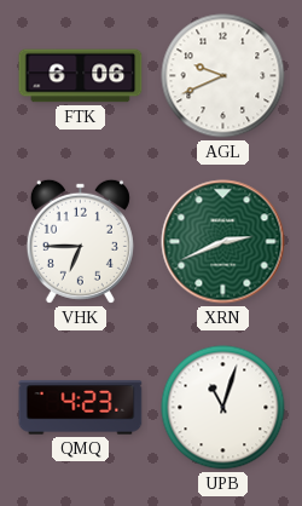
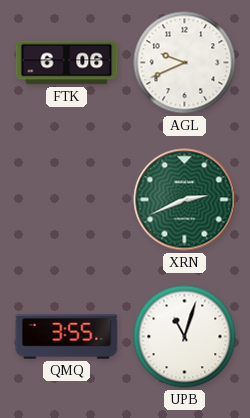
VHK: 6:45 -> none
QMQ: 4:23 -> 3:55
